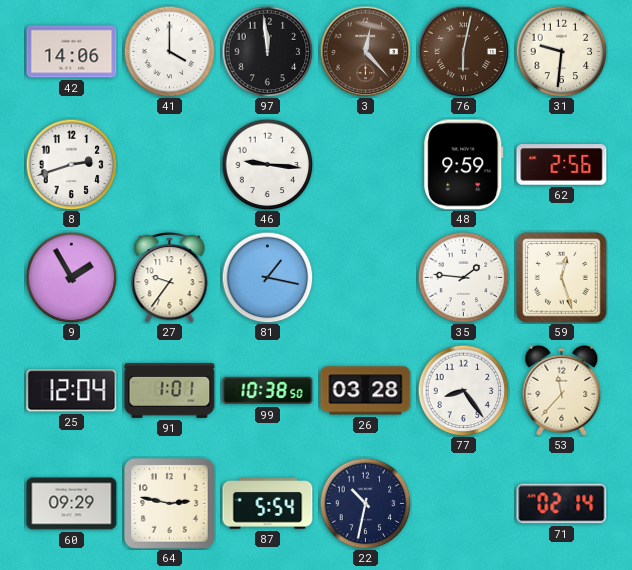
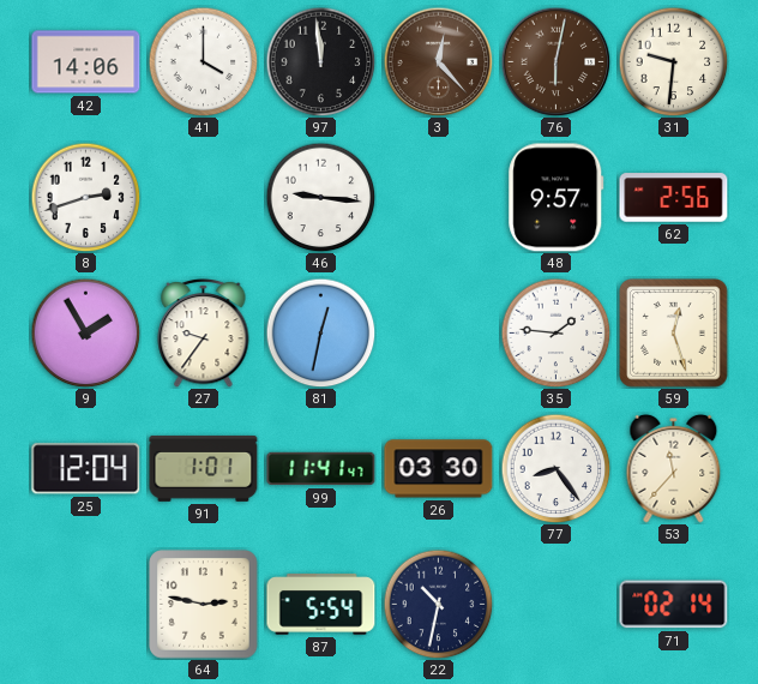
48: 9:59 -> 9:57
81: 1:17 -> 12:32
99: 10:38 -> 11:41
26: 03:28 -> 03:30
60: 09:29 -> none
